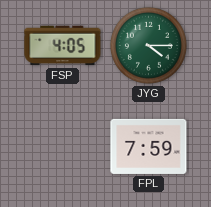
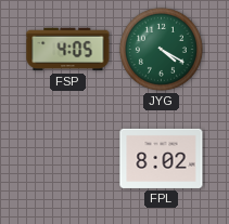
JYG: 4:15 -> 4:20
FPL: 7:59 -> 8:02
